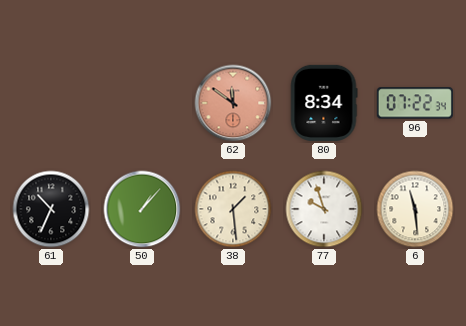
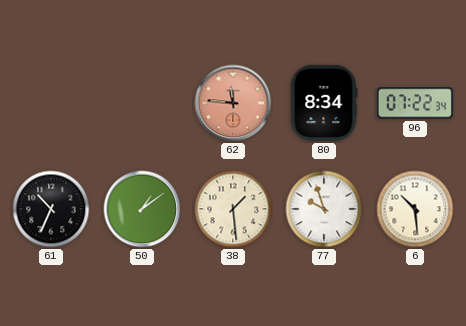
62: 11:51 -> 11:46
50: 1:07 -> 1:09
6: 11:29 -> 10:29
